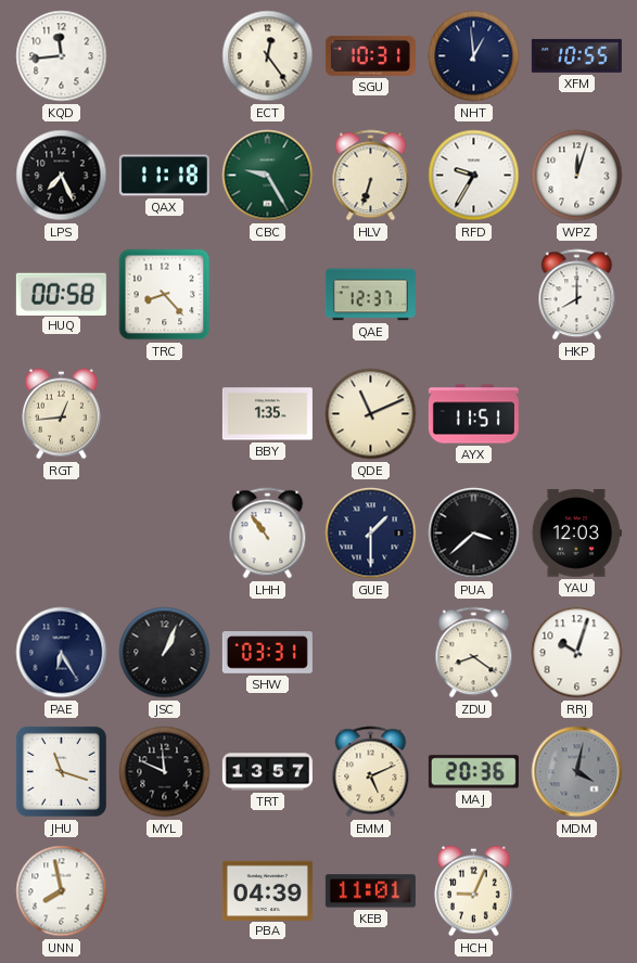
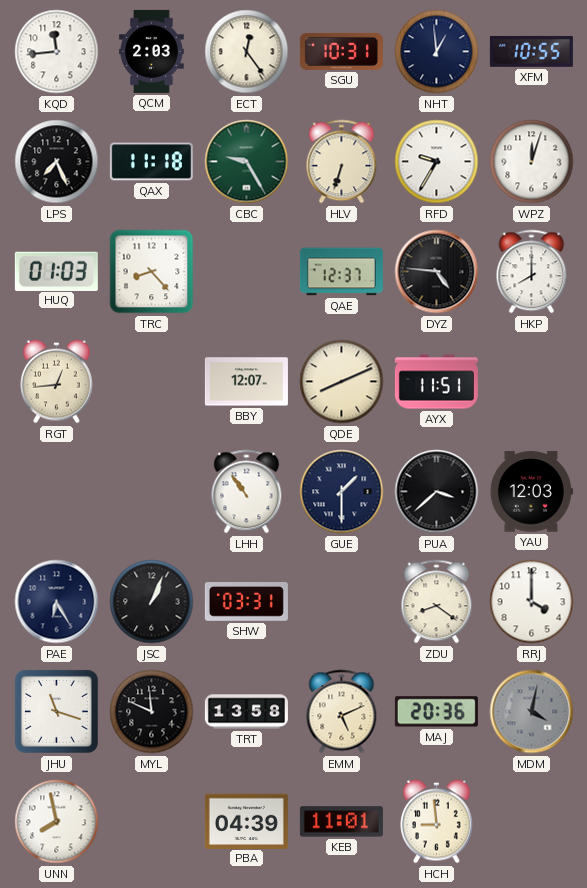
QCM: none -> 2:03
HUQ: 00:58 -> 01:03
DYZ: none -> 4:46
BBY: 1:35 -> 12:07
QDE: 11:11 -> 8:11
RRJ: 10:03 -> 4:00
TRT: 13:57 -> 13:58
HCH: 9:04 -> 8:59
